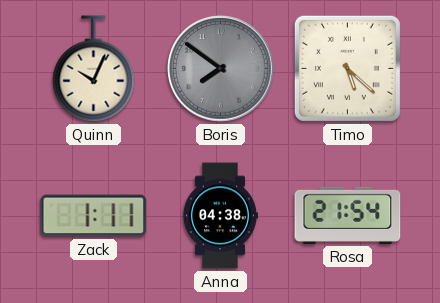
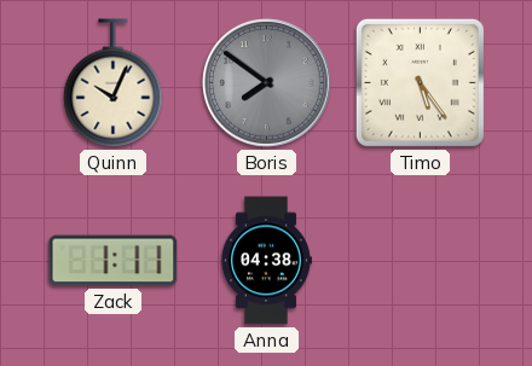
Timo: 5:22 -> 5:24
Rosa: 21:54 -> none
